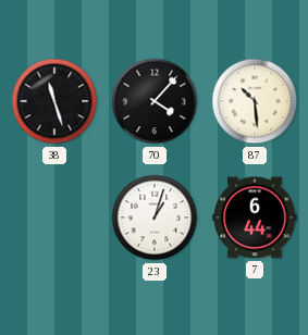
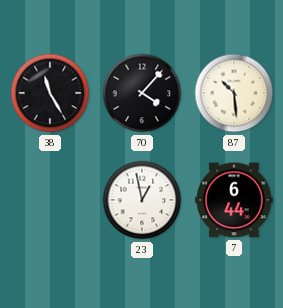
38: 11:27 -> 11:25
23: 1:03 -> 12:58
